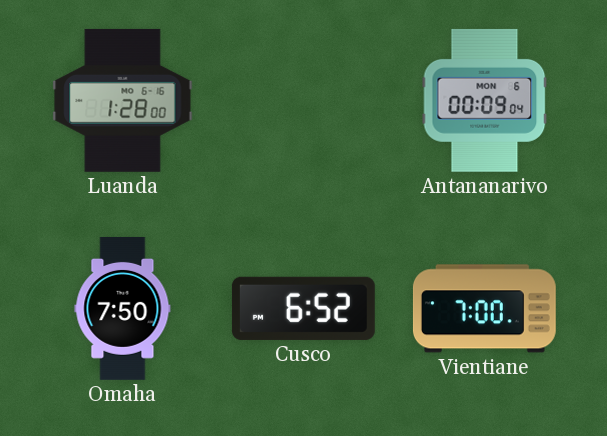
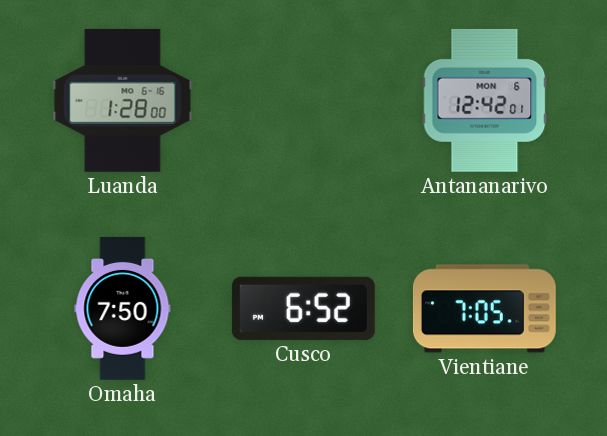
Antananarivo: 00:09 -> 12:42
Vientiane: 7:00 -> 7:05
